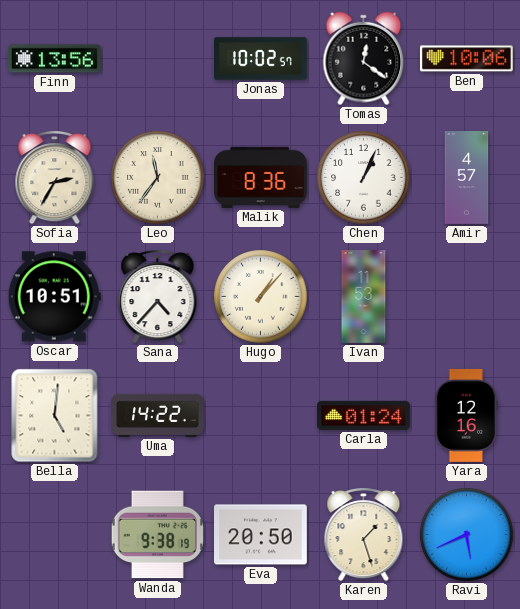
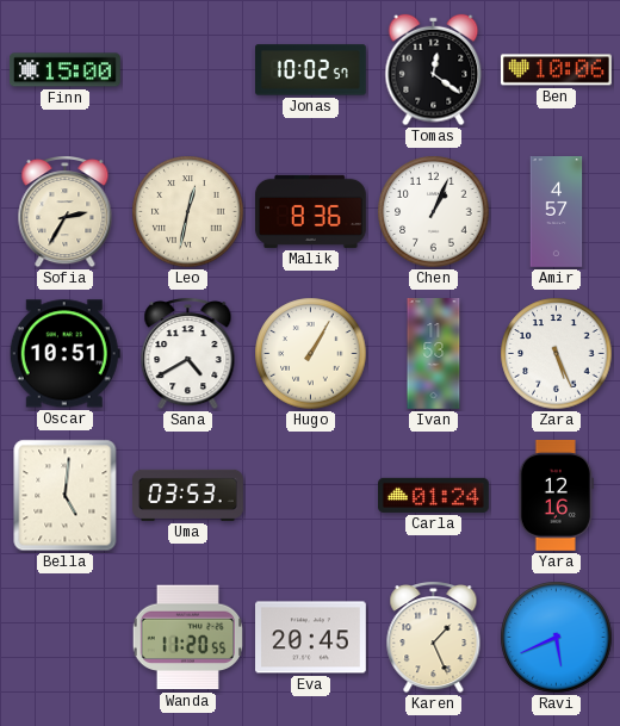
Finn: 13:56 -> 15:00
Leo: 11:36 -> 12:32
Sana: 4:37 -> 4:40
Hugo: 1:07 -> 1:05
Zara: none -> 5:26
Uma: 14:22 -> 03:53
Wanda: 9:38 -> 11:20
Eva: 20:50 -> 20:45
Karen: 1:27 -> 1:26
